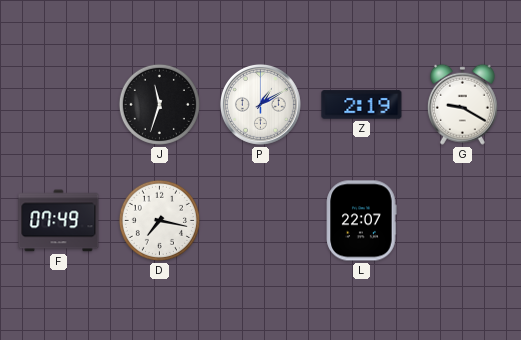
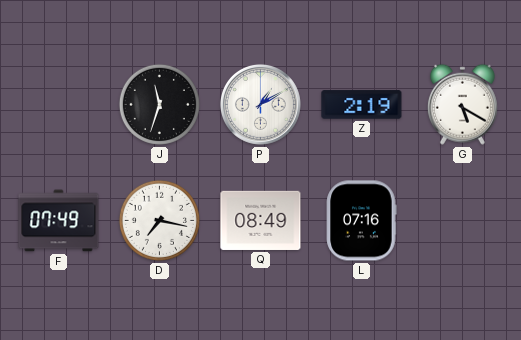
G: 9:20 -> 5:20
Q: none -> 08:49
L: 22:07 -> 07:16
